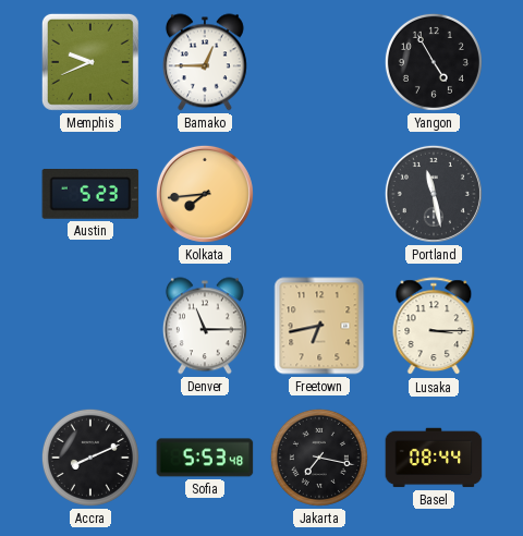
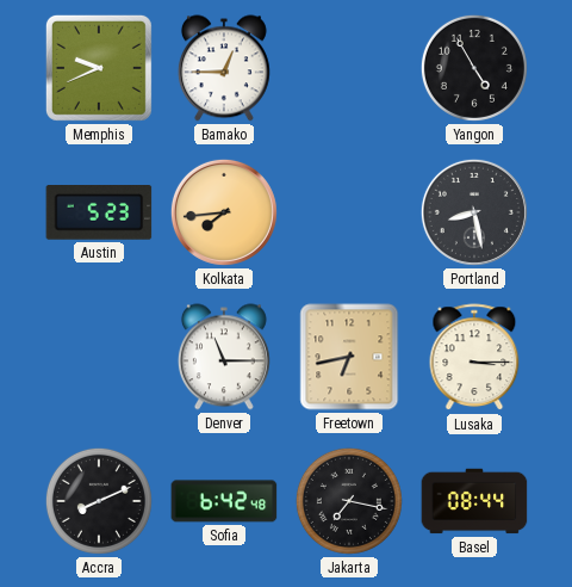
Portland: 11:28 -> 8:28
Sofia: 5:53 -> 6:42
